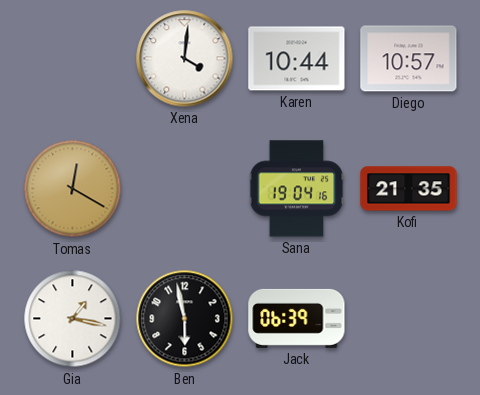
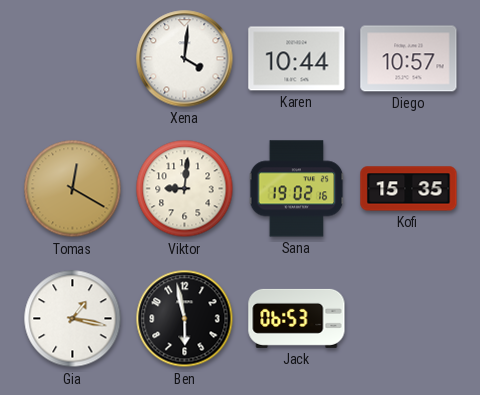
Viktor: none -> 9:01
Sana: 19:04 -> 19:02
Kofi: 21:35 -> 15:35
Jack: 06:39 -> 06:53
